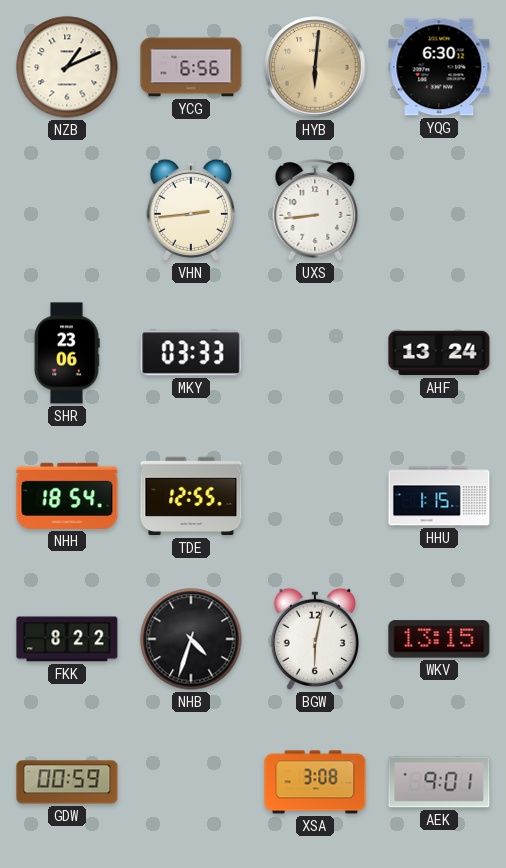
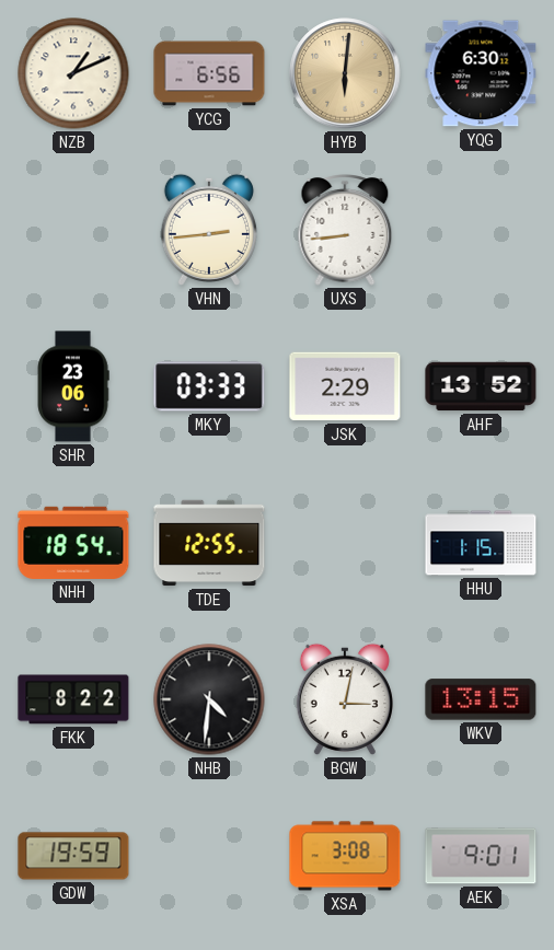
JSK: none -> 2:29
AHF: 13:24 -> 13:52
NHB: 4:33 -> 4:31
BGW: 6:02 -> 3:02
GDW: 00:59 -> 19:59
